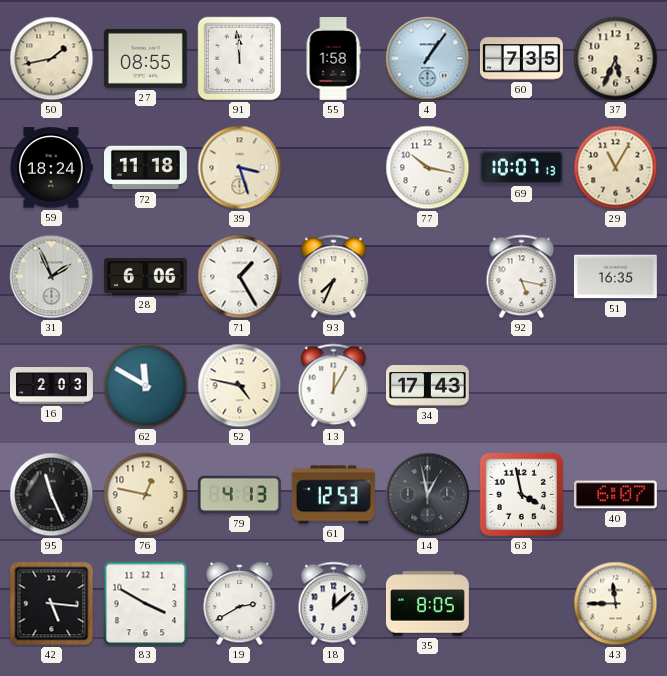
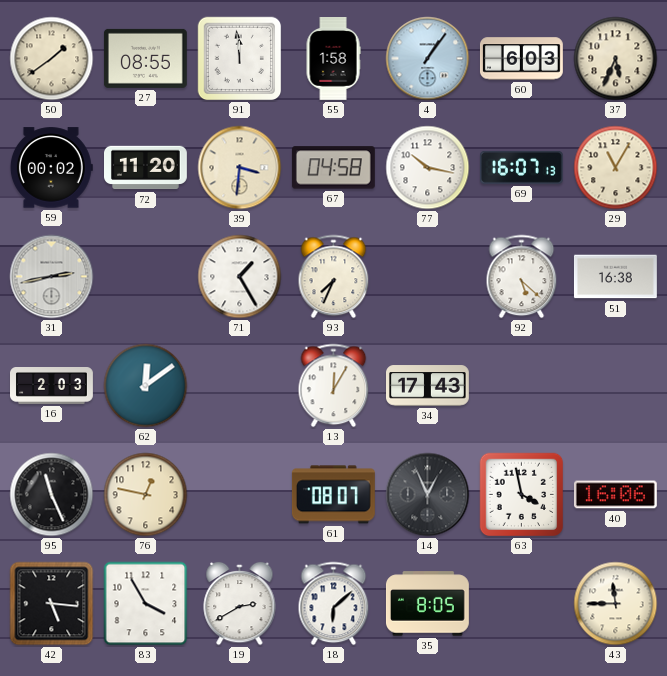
50: 1:43 -> 1:39
60: 7:35 -> 6:03
59: 18:24 -> 00:02
72: 11:18 -> 11:20
39: 3:27 -> 3:31
67: none -> 04:58
69: 10:07 -> 16:07
31: 1:56 -> 2:43
28: 6:06 -> none
92: 5:17 -> 5:22
51: 16:35 -> 16:38
62: 11:50 -> 12:09
52: 4:47 -> none
79: 4:13 -> none
61: 12:53 -> 08:07
14: 12:58 -> 12:56
40: 6:07 -> 16:06
83: 3:50 -> 3:55
18: 12:08 -> 6:08
